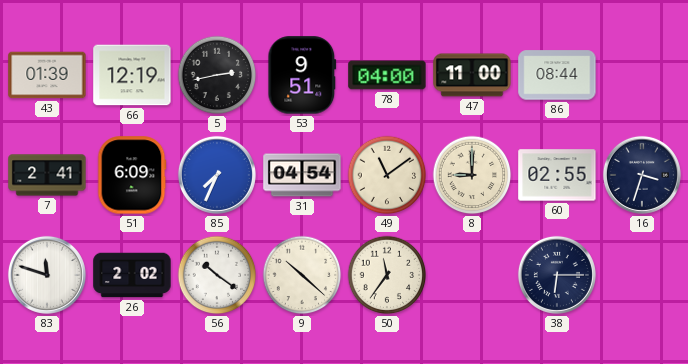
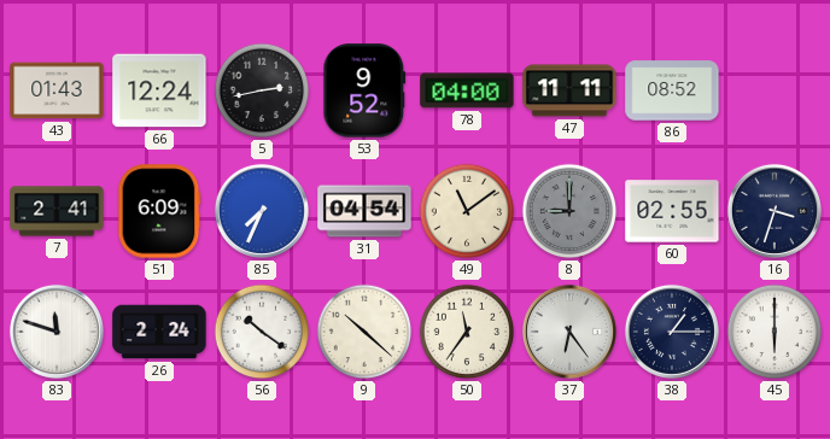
43: 01:39 -> 01:43
66: 12:19 -> 12:24
53: 9:51 -> 9:52
47: 11:00 -> 11:11
86: 08:44 -> 08:52
8 dial: cream -> grey
26: 2:02 -> 2:24
37: none -> 6:24
38: 6:15 -> 1:15
45: none -> 6:00
